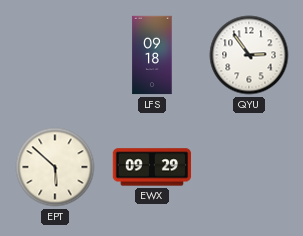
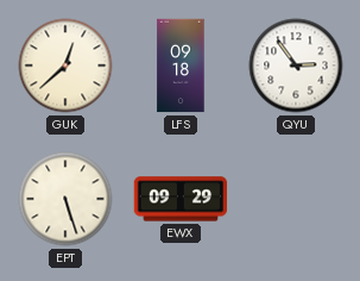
GUK: none -> 12:38
EPT: 5:52 -> 5:27
